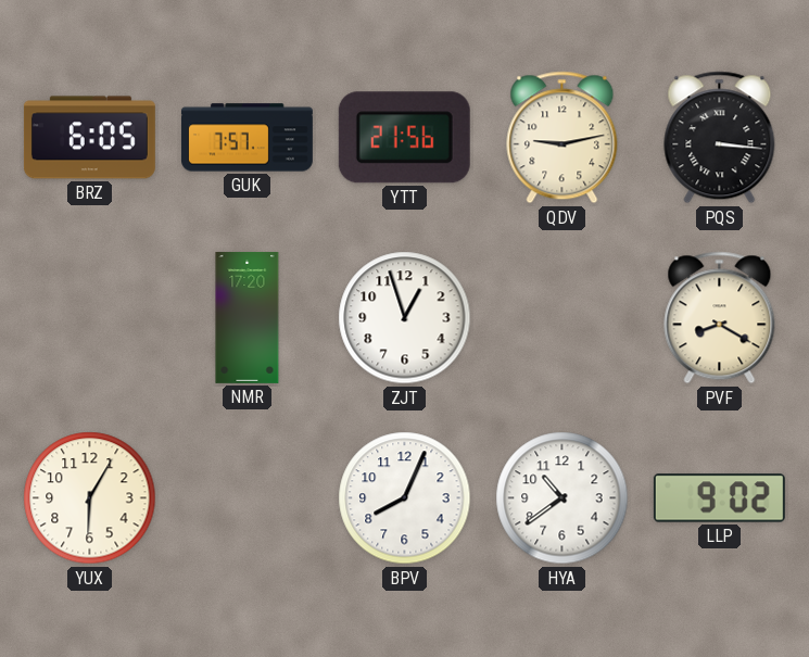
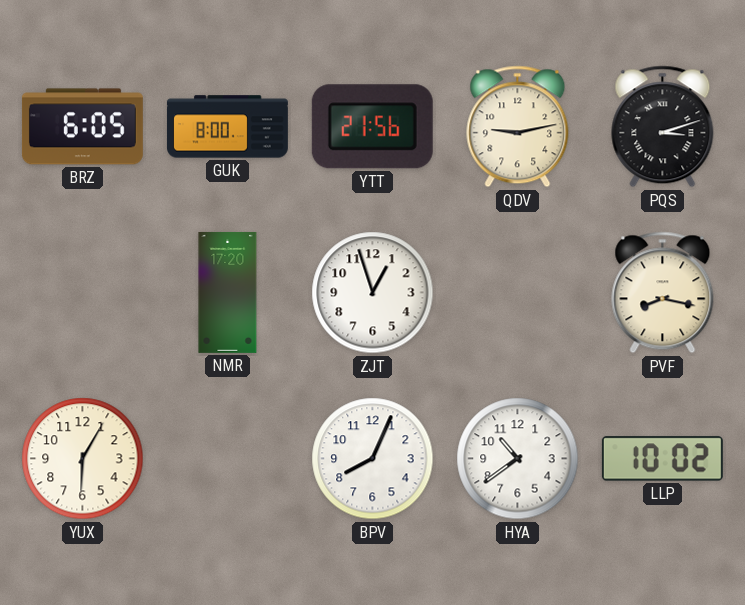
GUK: 7:57 -> 8:00
PQS: 3:16 -> 3:12
PVF: 8:20 -> 8:17
LLP: 9:02 -> 10:02
